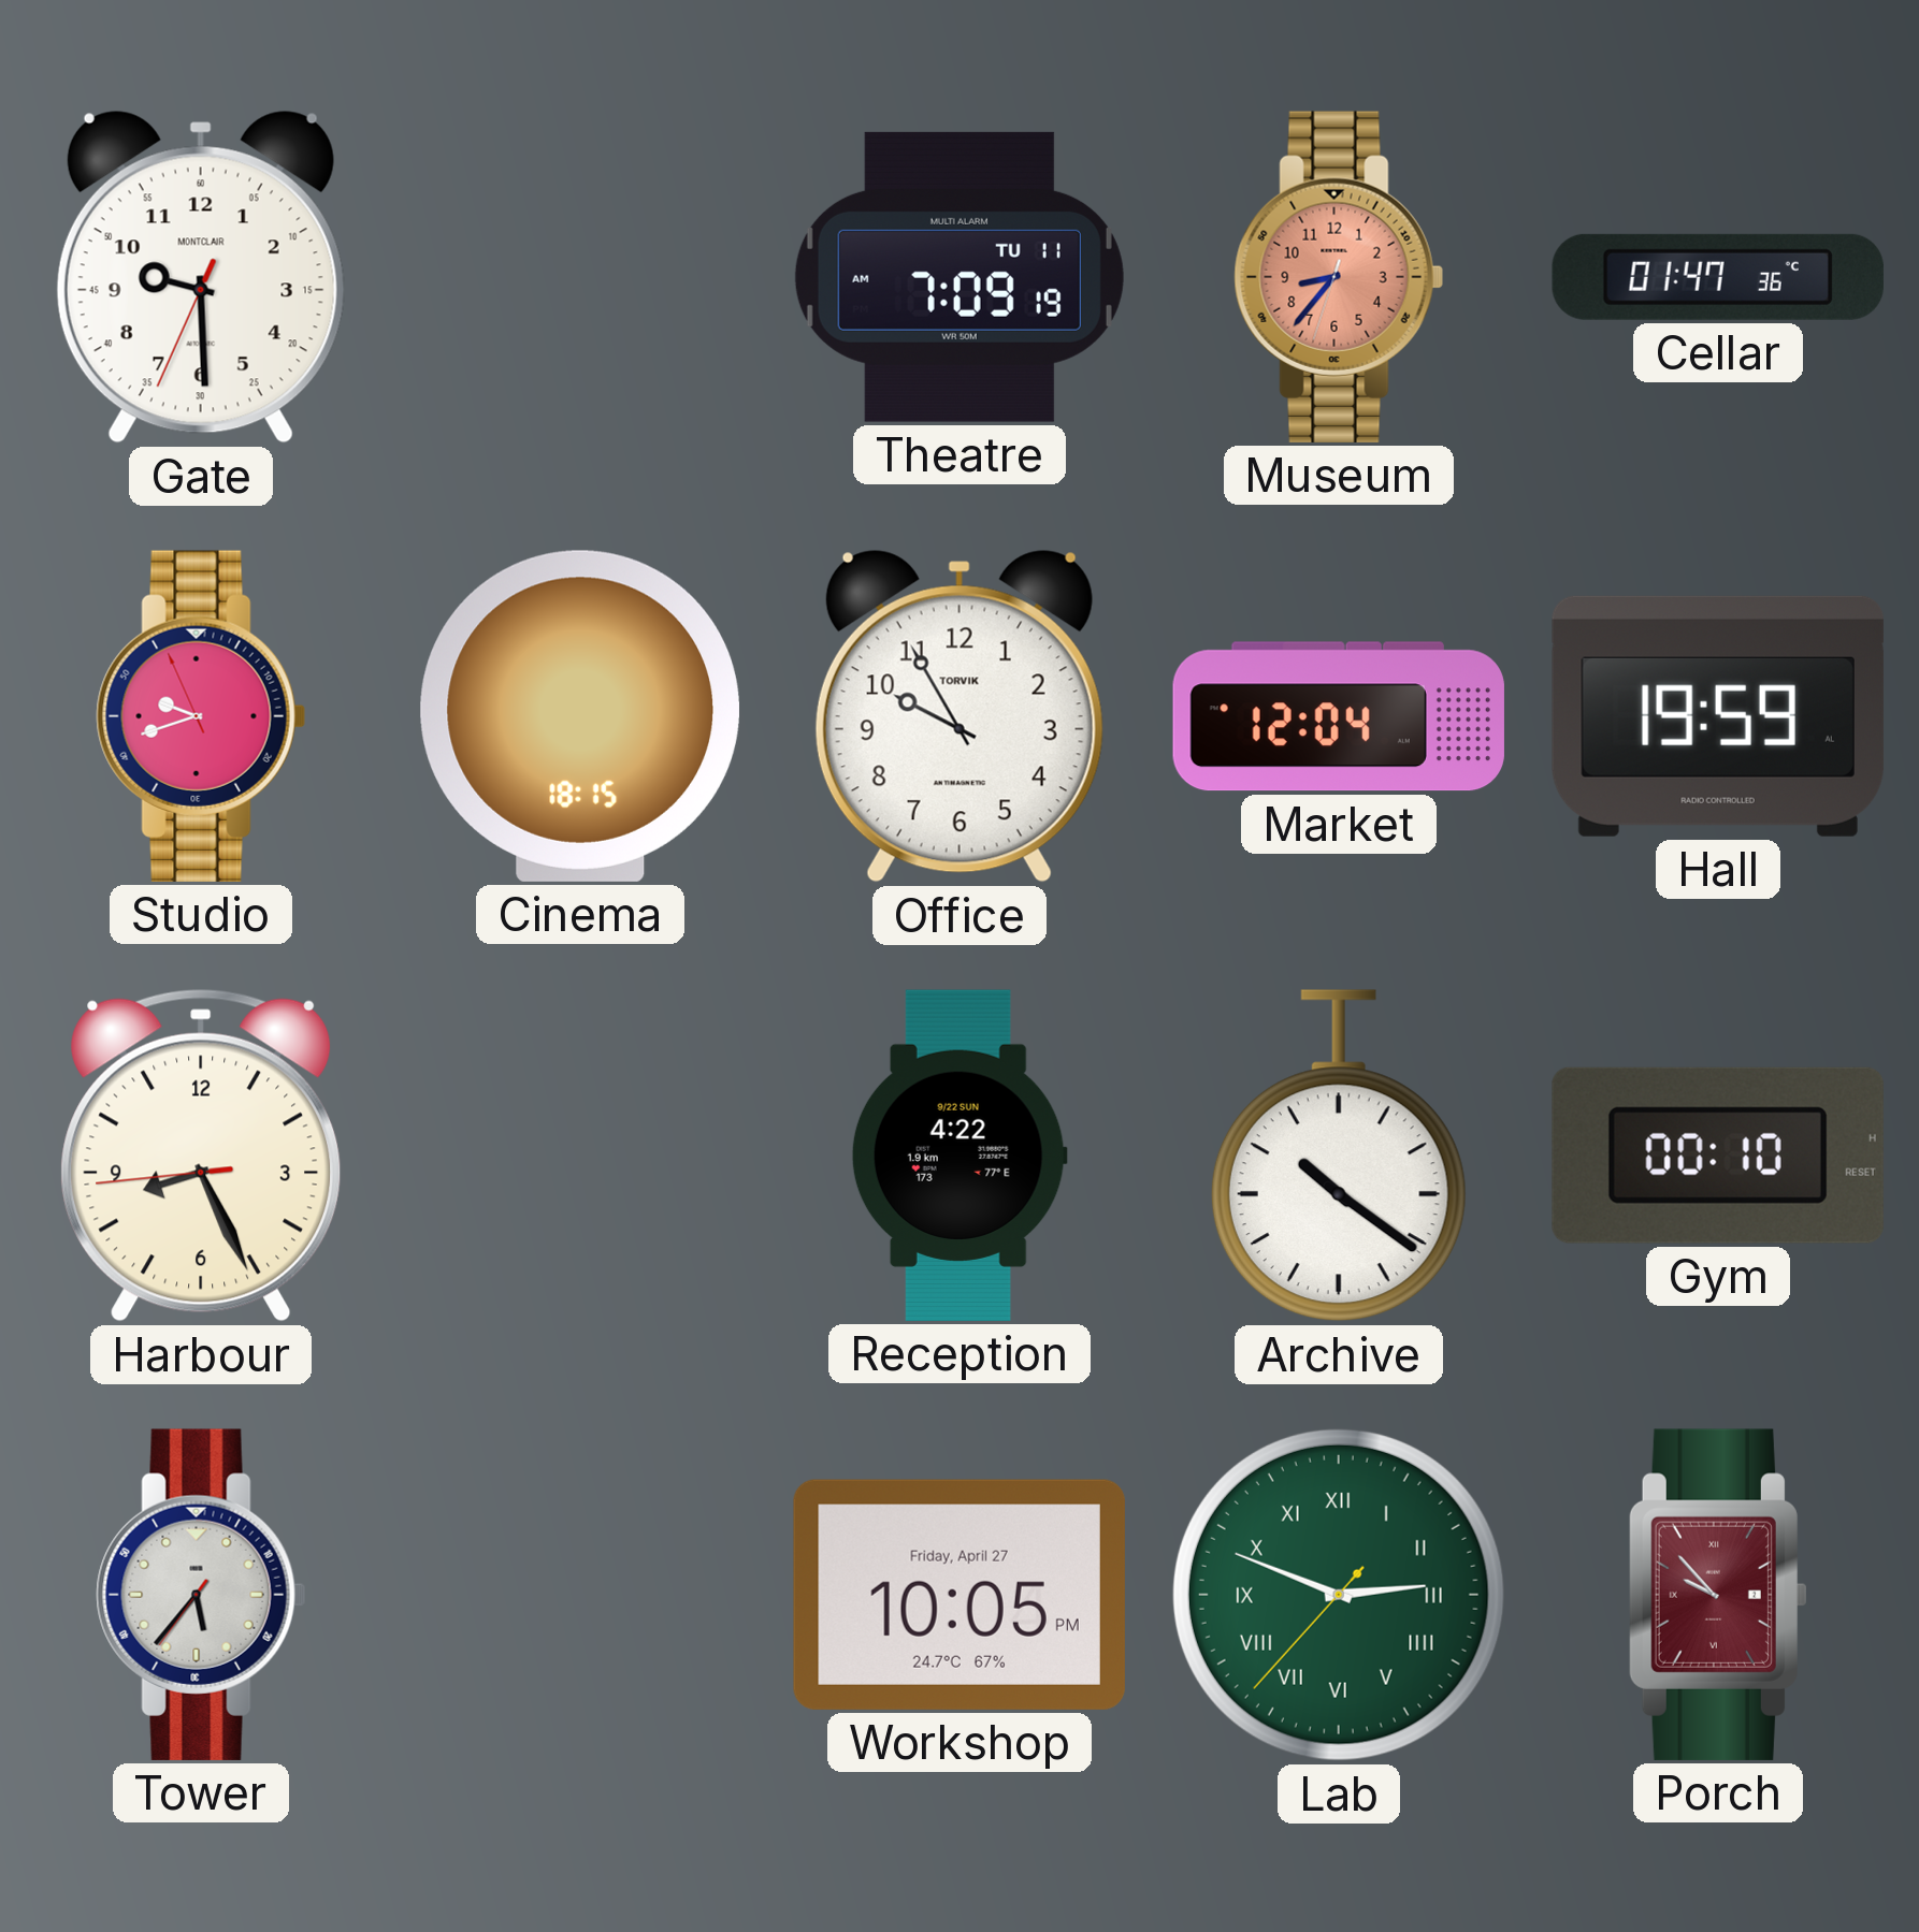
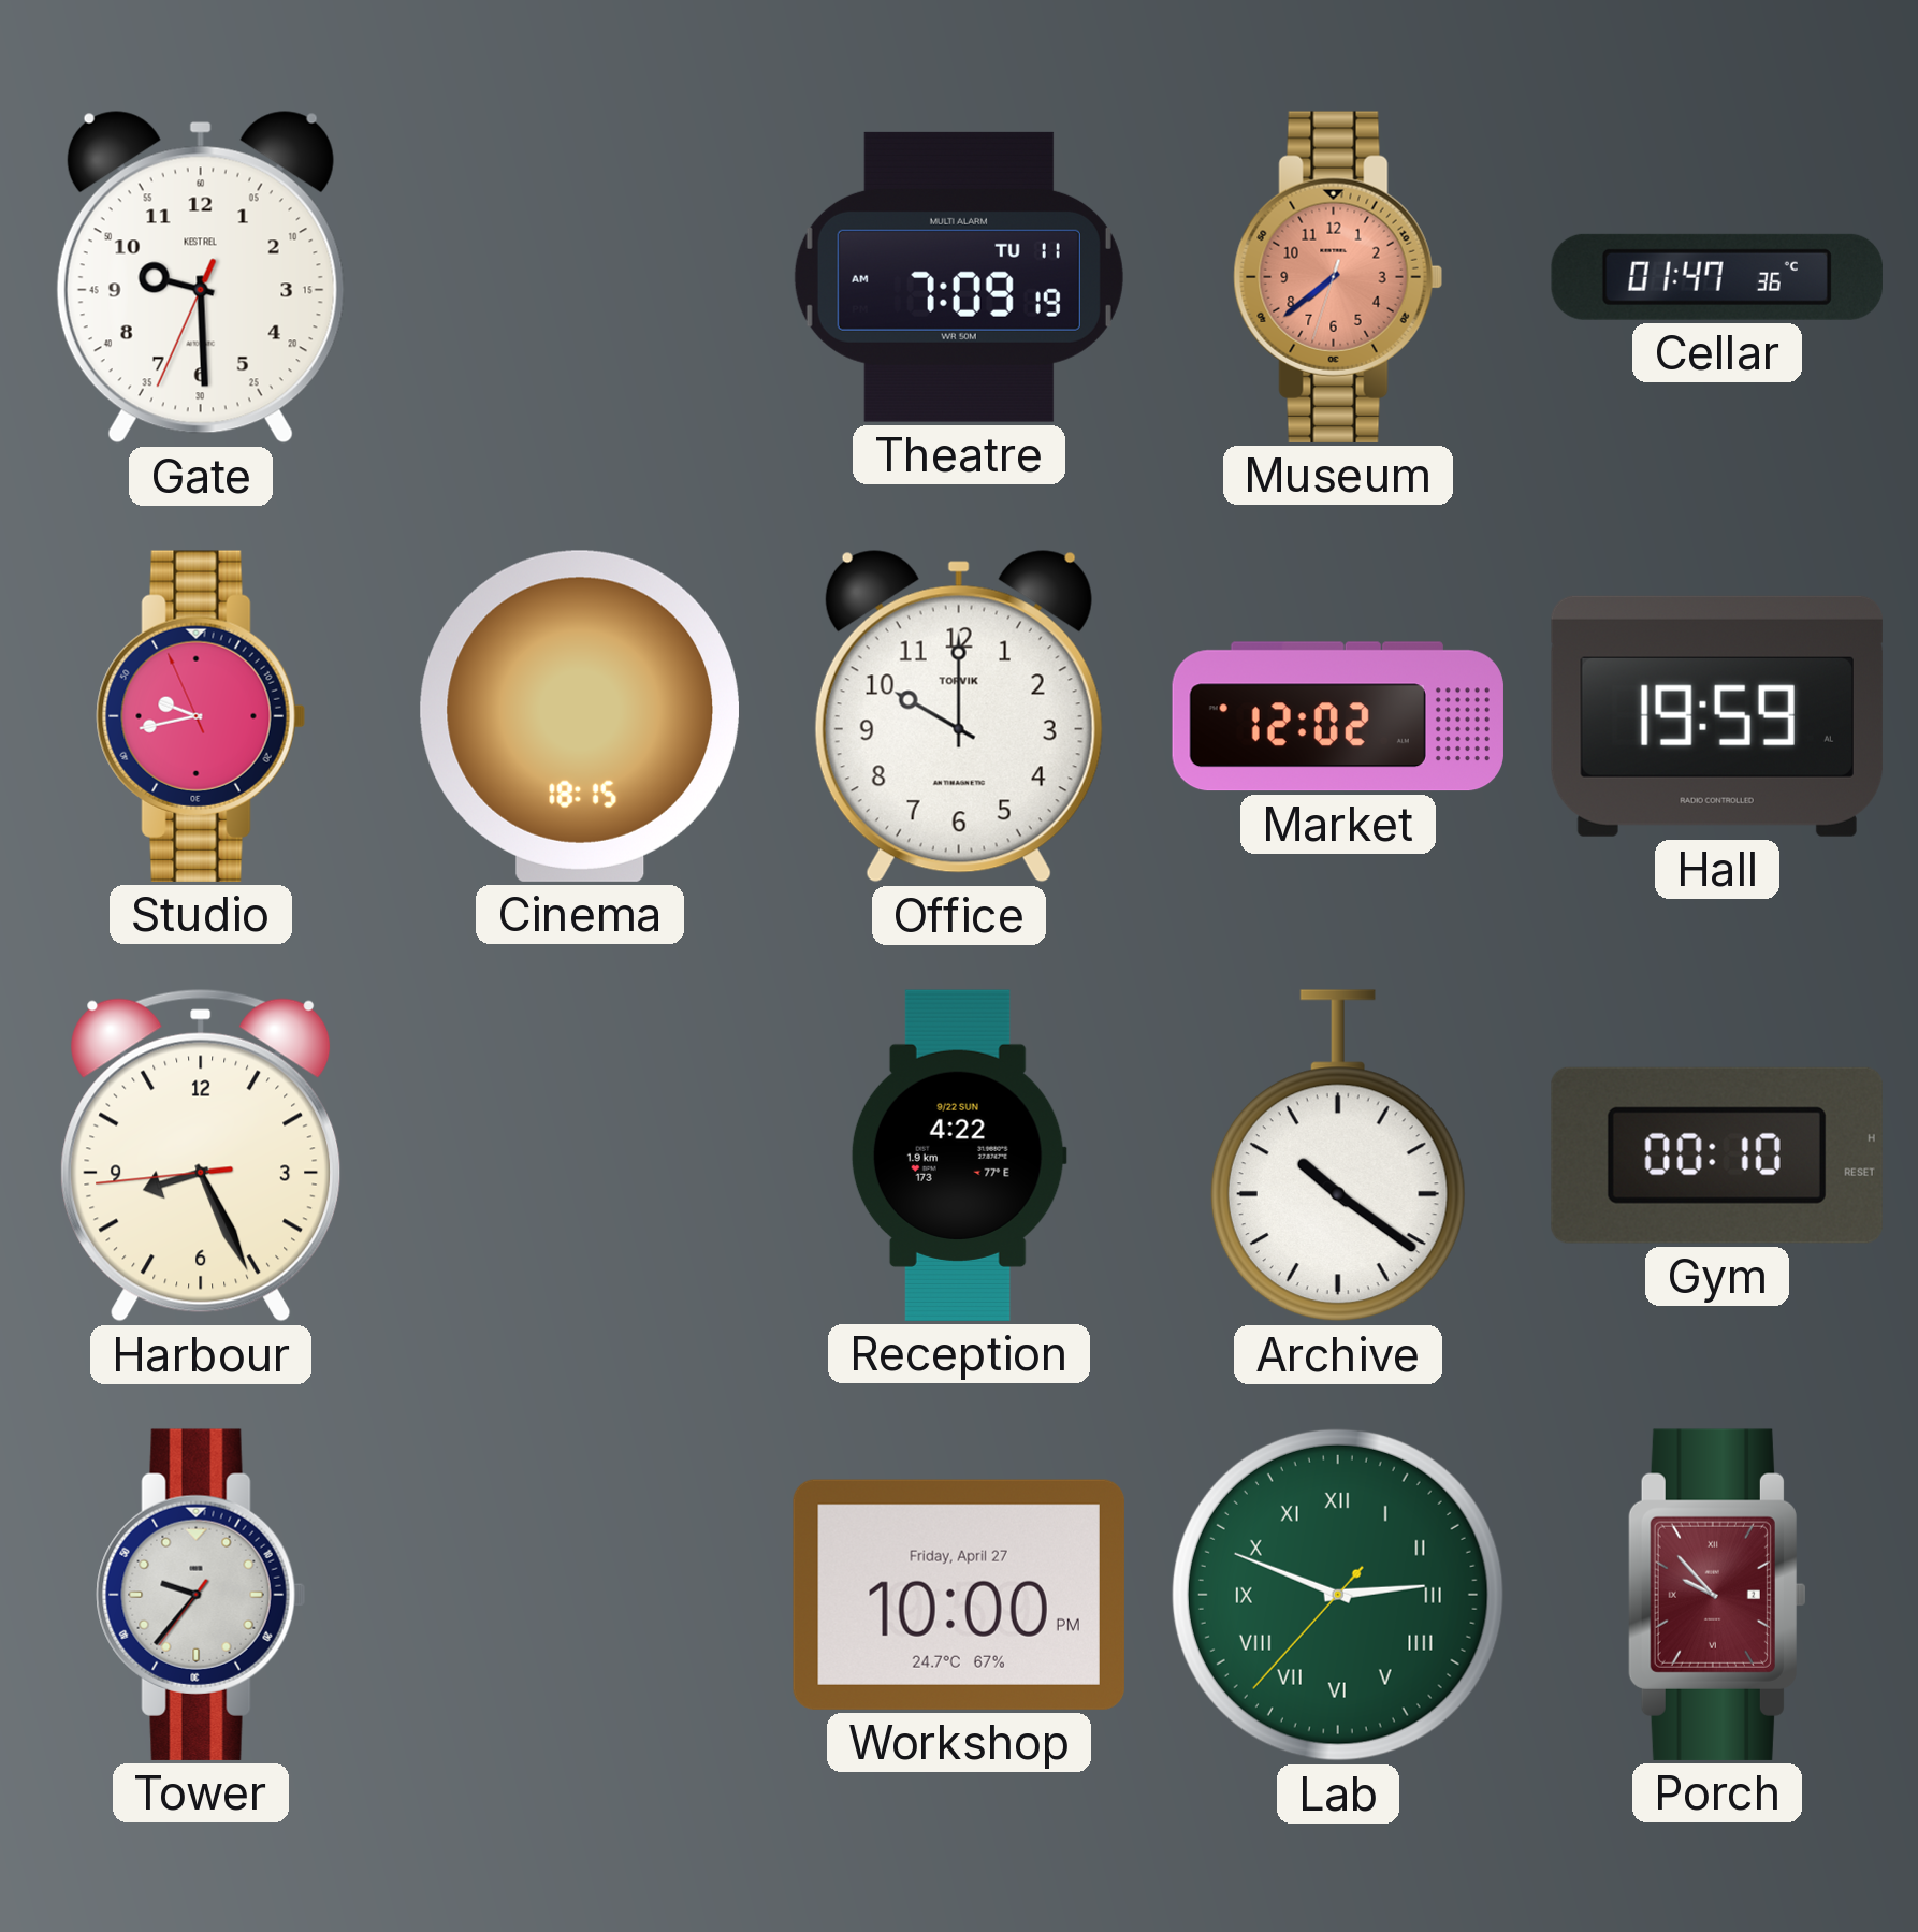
Gate brand: MONTCLAIR -> KESTREL
Museum: 8:36 -> 7:38
Studio: 9:41 -> 9:42
Office: 9:55 -> 10:00
Market: 12:04 -> 12:02
Tower: 5:36 -> 9:36
Workshop: 10:05 -> 10:00
